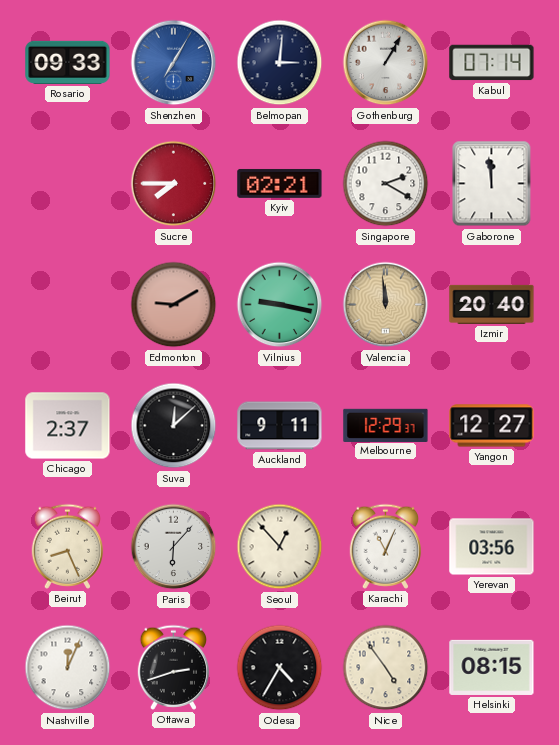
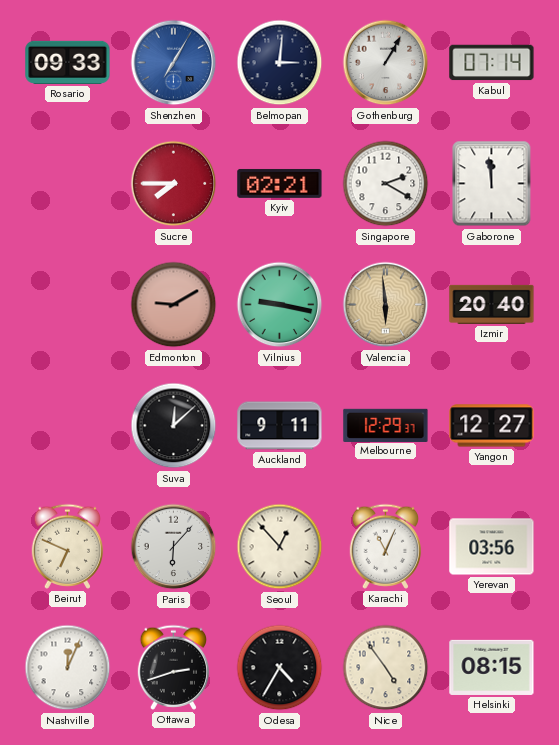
Valencia: 11:59 -> 5:59
Chicago: 2:37 -> none
Beirut: 8:26 -> 6:49
